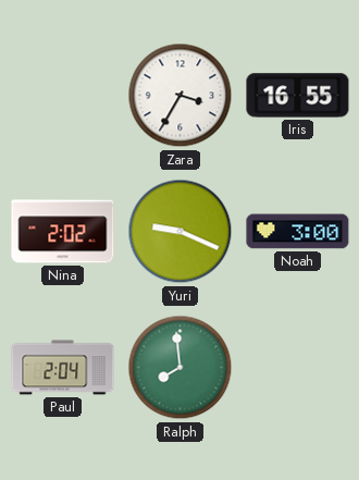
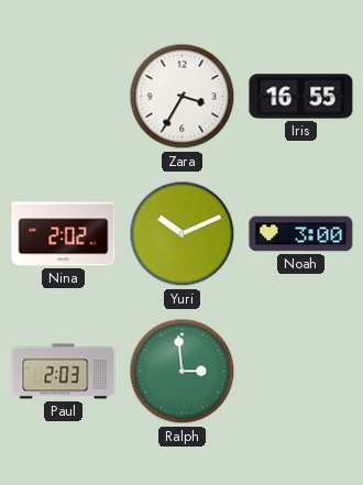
Yuri: 9:19 -> 10:11
Paul: 2:04 -> 2:03
Ralph: 7:59 -> 2:59
